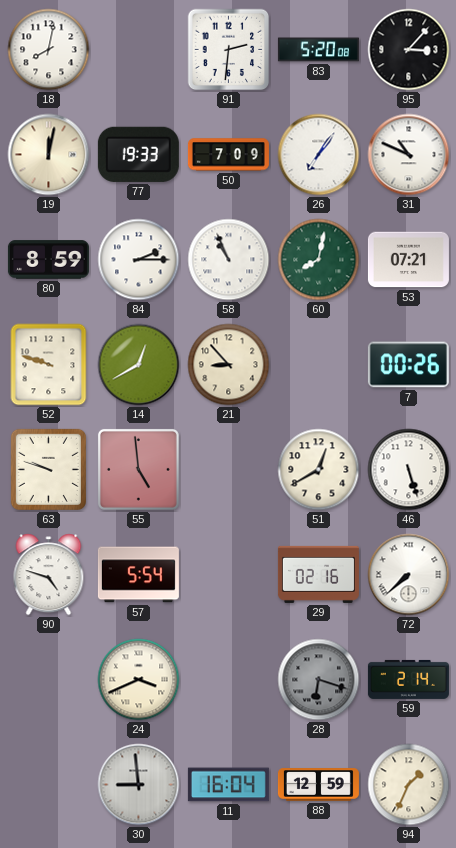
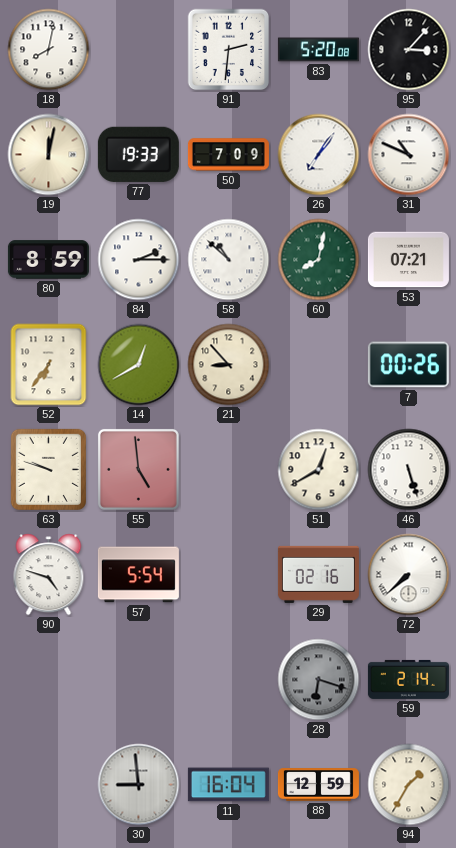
58: 10:56 -> 10:52
52: 9:48 -> 6:36
24: 3:41 -> none
94: 1:34 -> 1:35
